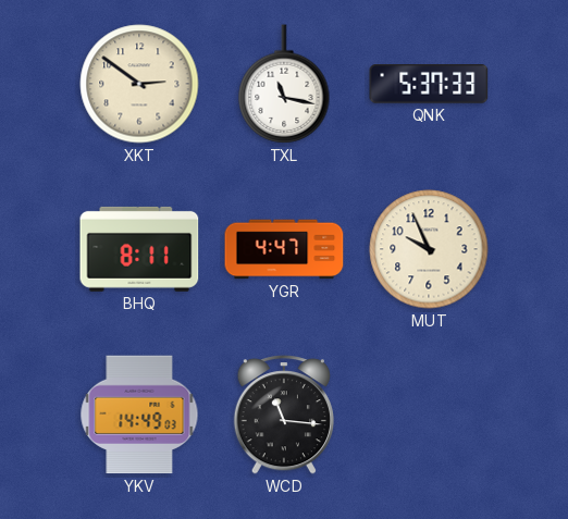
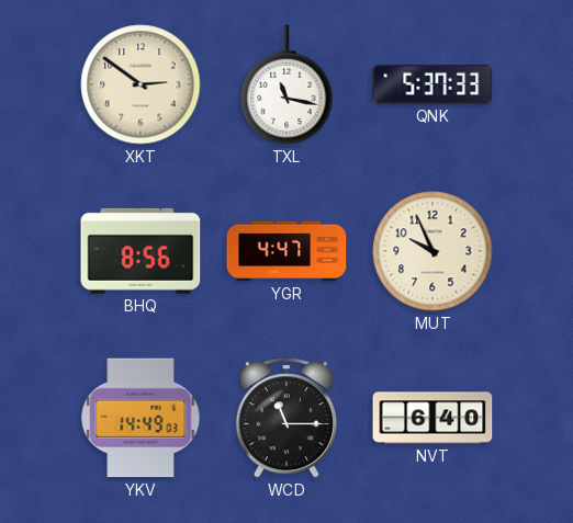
BHQ: 8:11 -> 8:56
WCD: 11:16 -> 11:15
NVT: none -> 6:40
